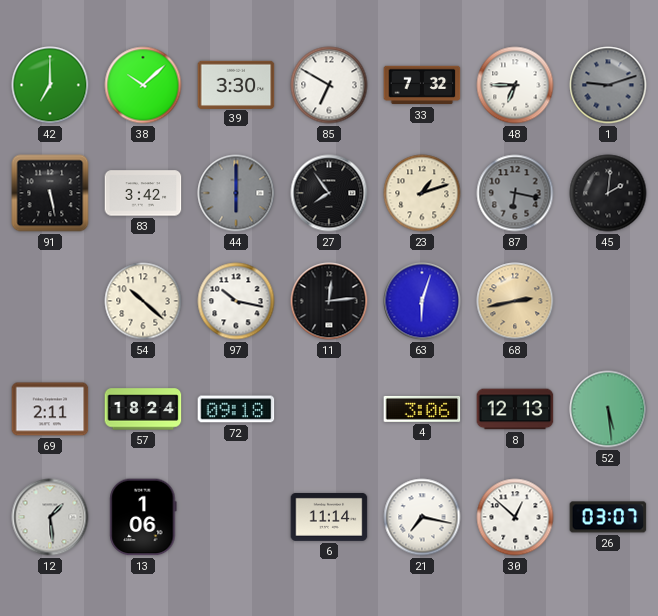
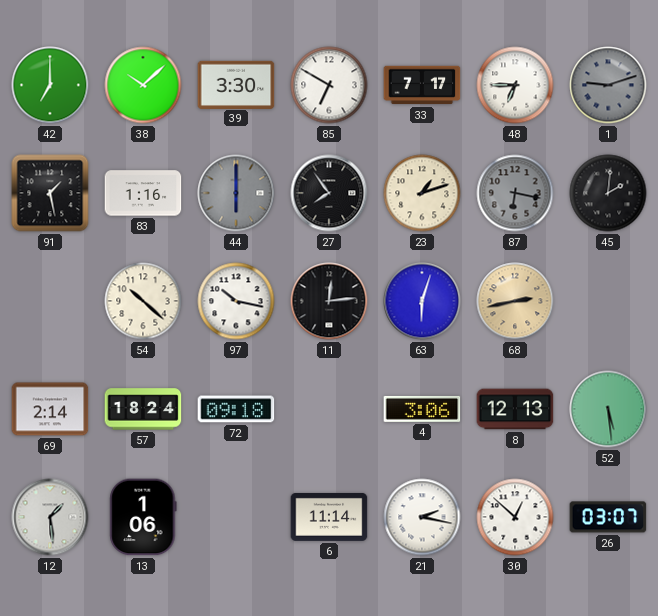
33: 7:32 -> 7:17
91: 5:28 -> 1:28
83: 3:42 -> 1:16
69: 2:11 -> 2:14
21: 7:17 -> 2:17
